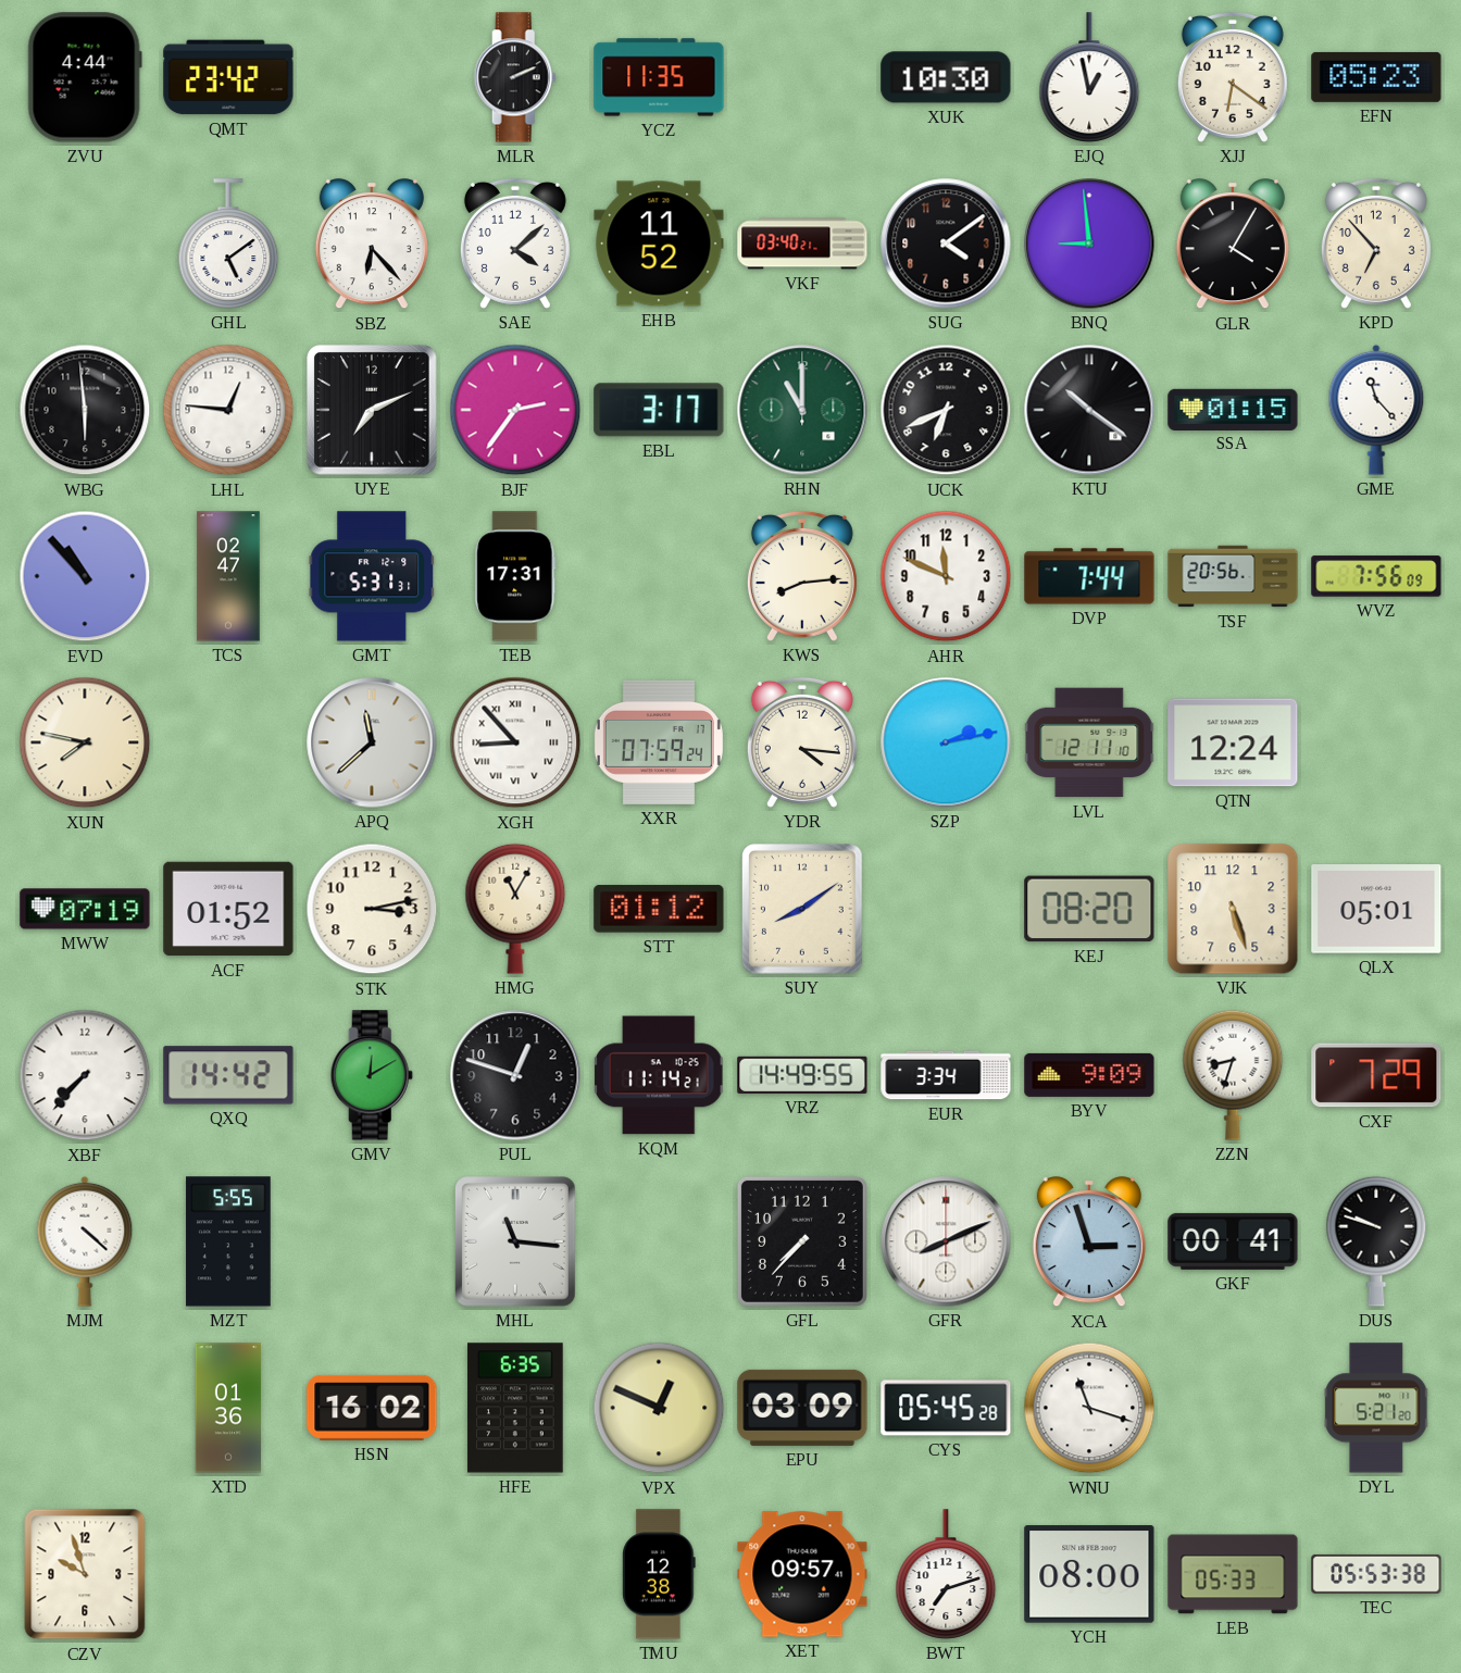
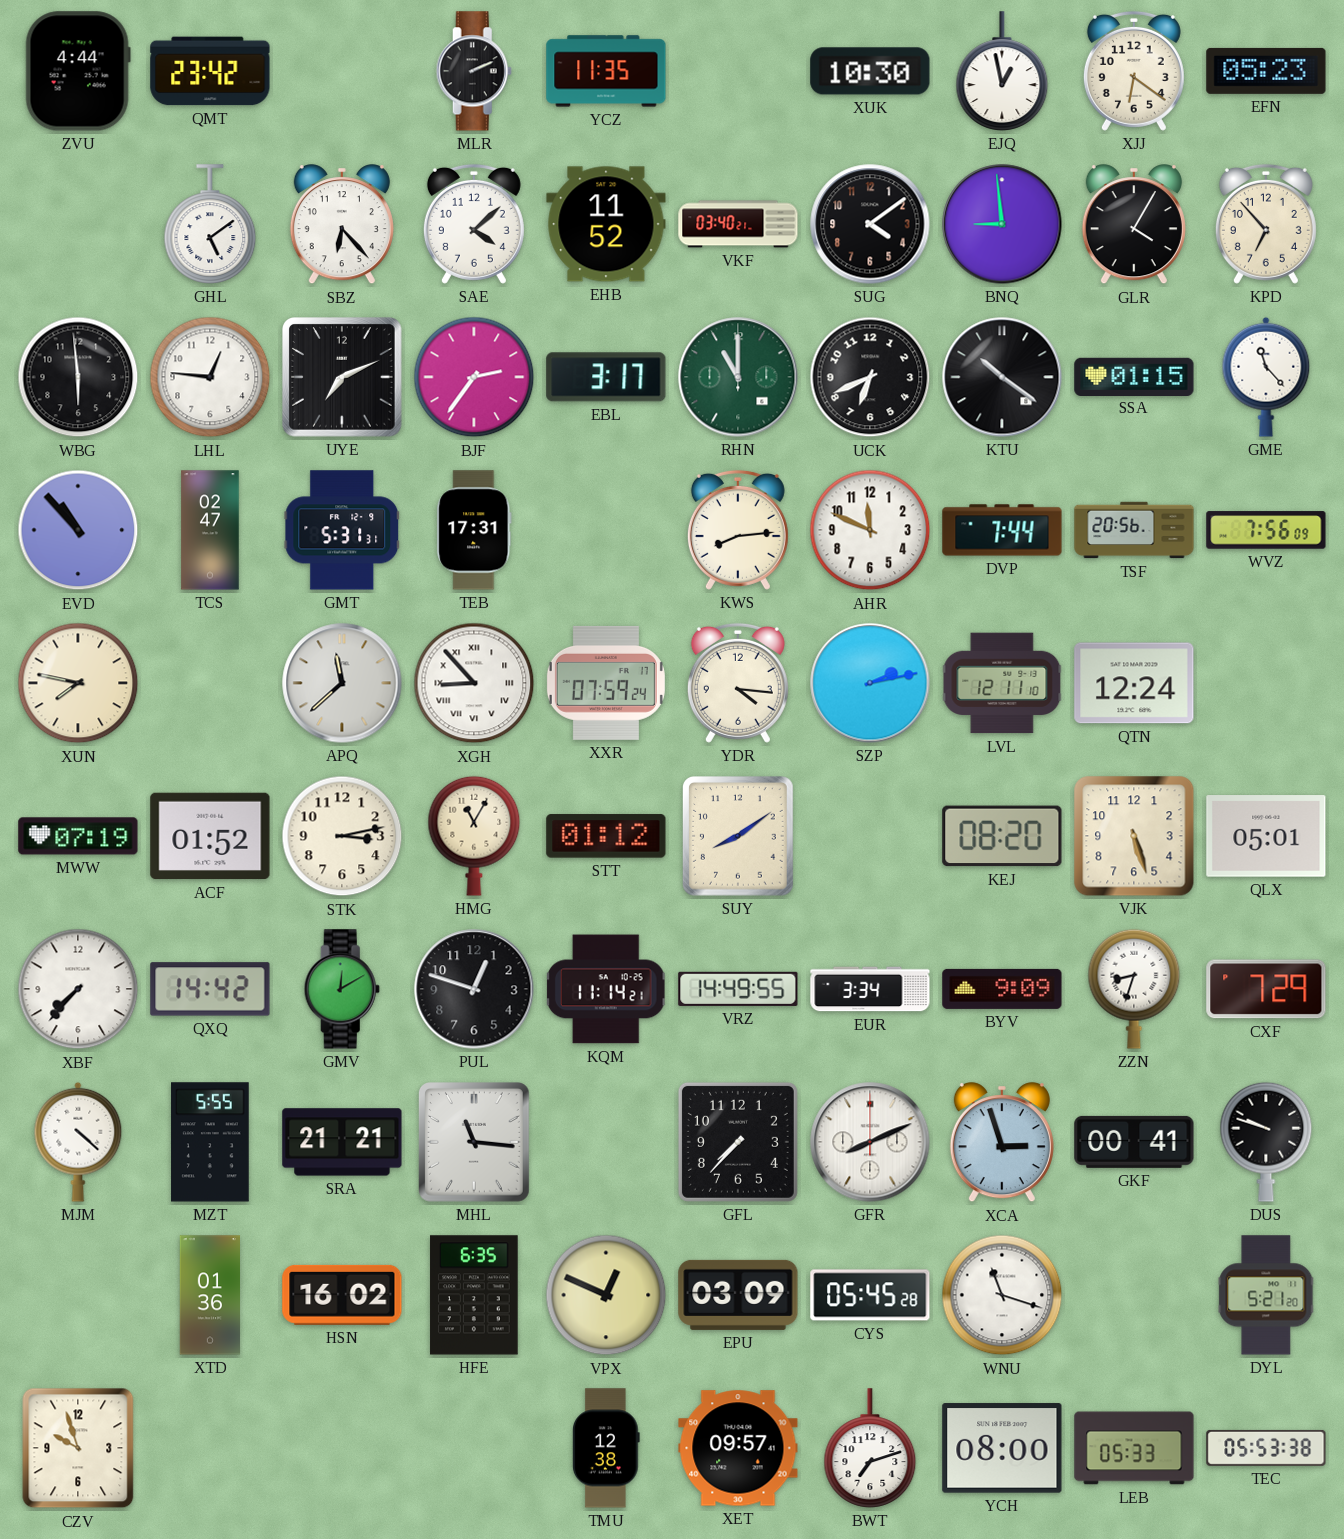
SRA: none -> 21:21
